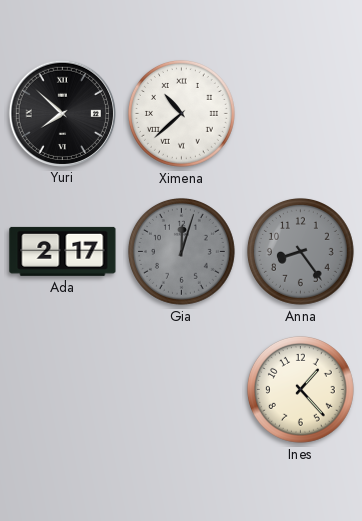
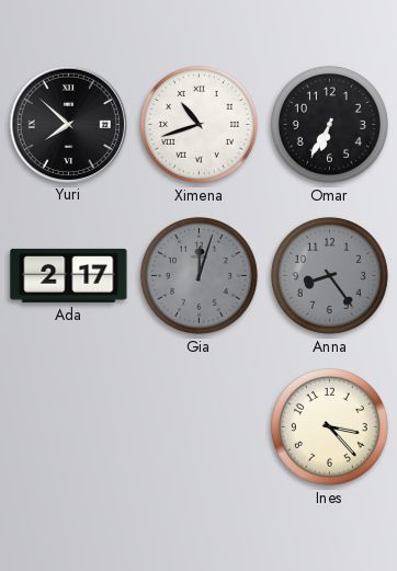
Ximena: 10:38 -> 10:42
Omar: none -> 6:35
Ines: 1:23 -> 3:23
